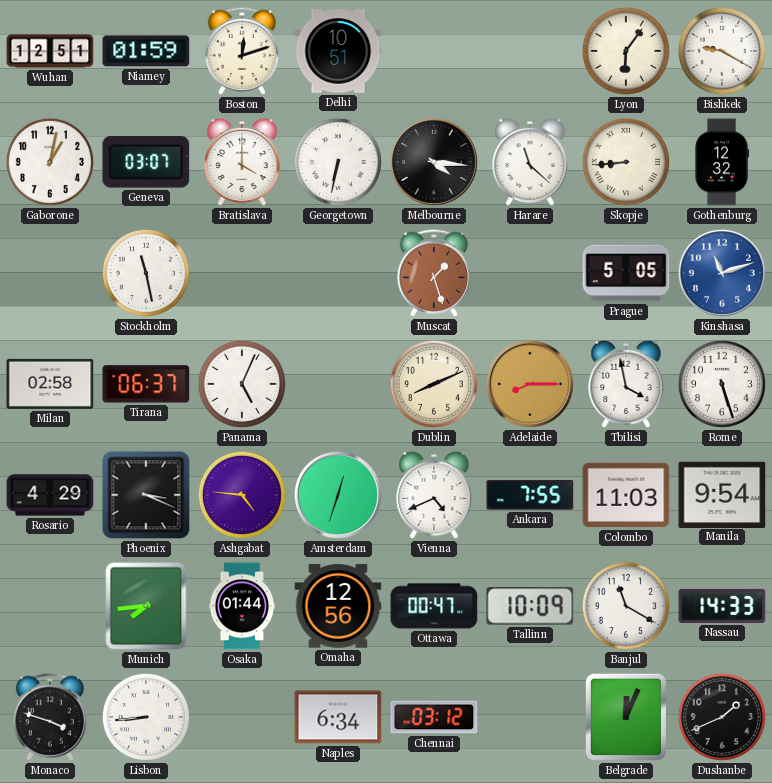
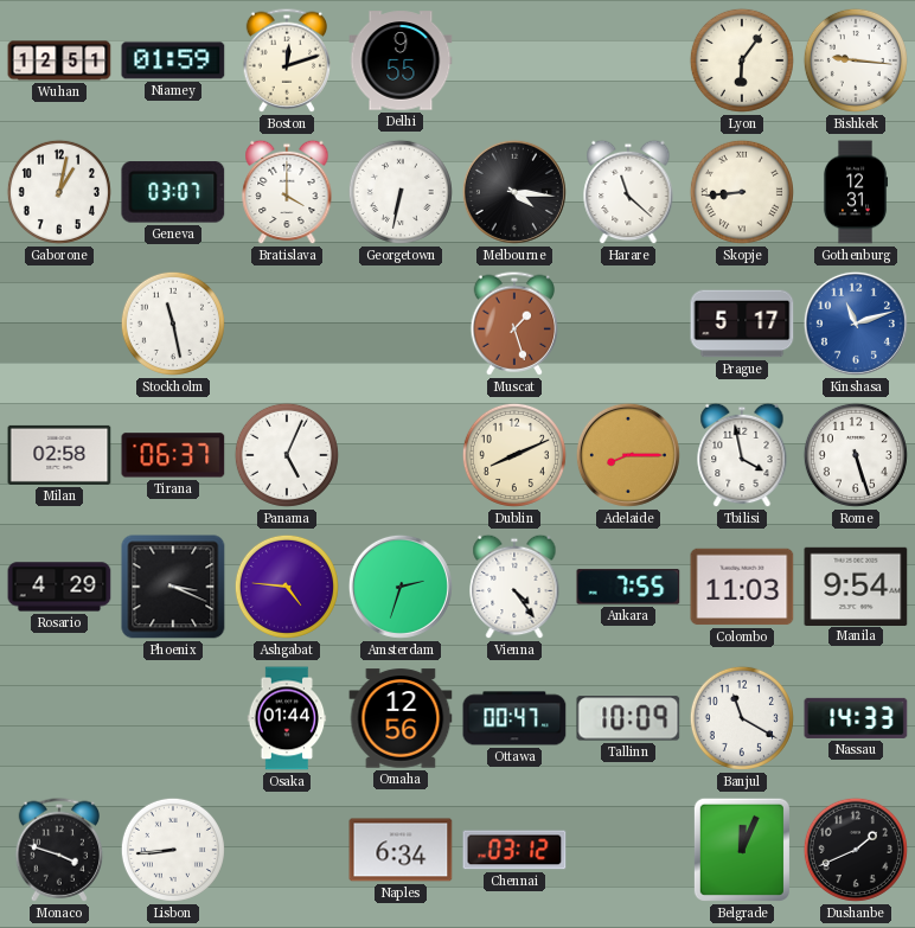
Delhi: 10:51 -> 9:55
Bishkek: 9:20 -> 9:16
Gothenburg: 12:32 -> 12:31
Prague: 5:05 -> 5:17
Amsterdam: 12:33 -> 2:33
Vienna: 4:41 -> 4:24
Munich: 7:44 -> none
